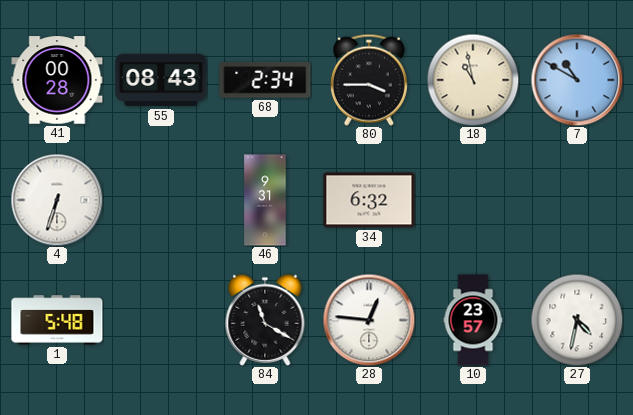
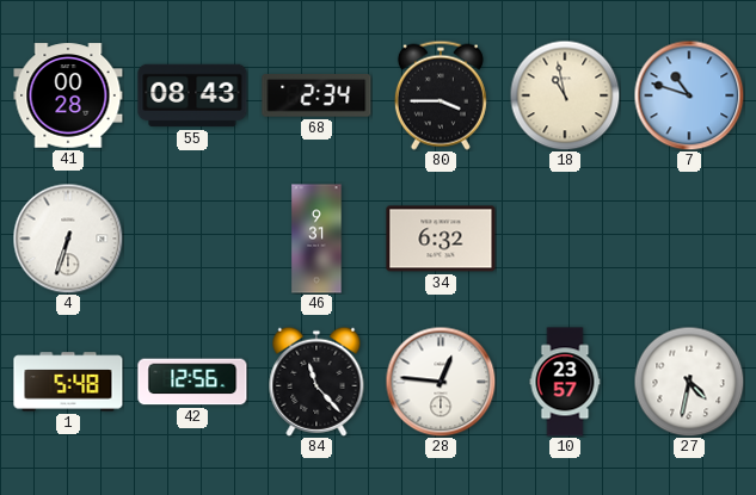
7: 10:50 -> 10:48
42: none -> 12:56
84: 11:20 -> 11:23
